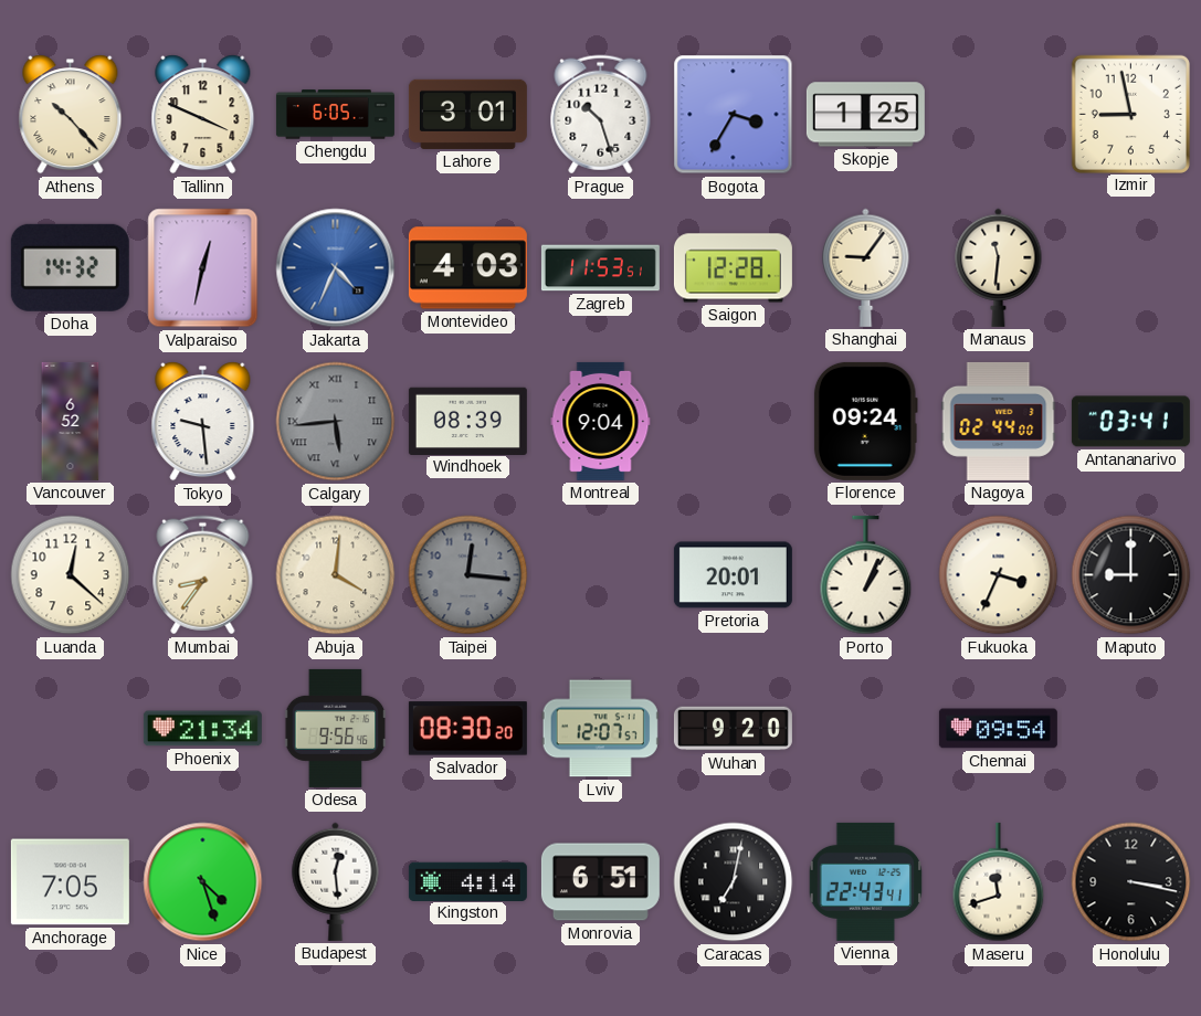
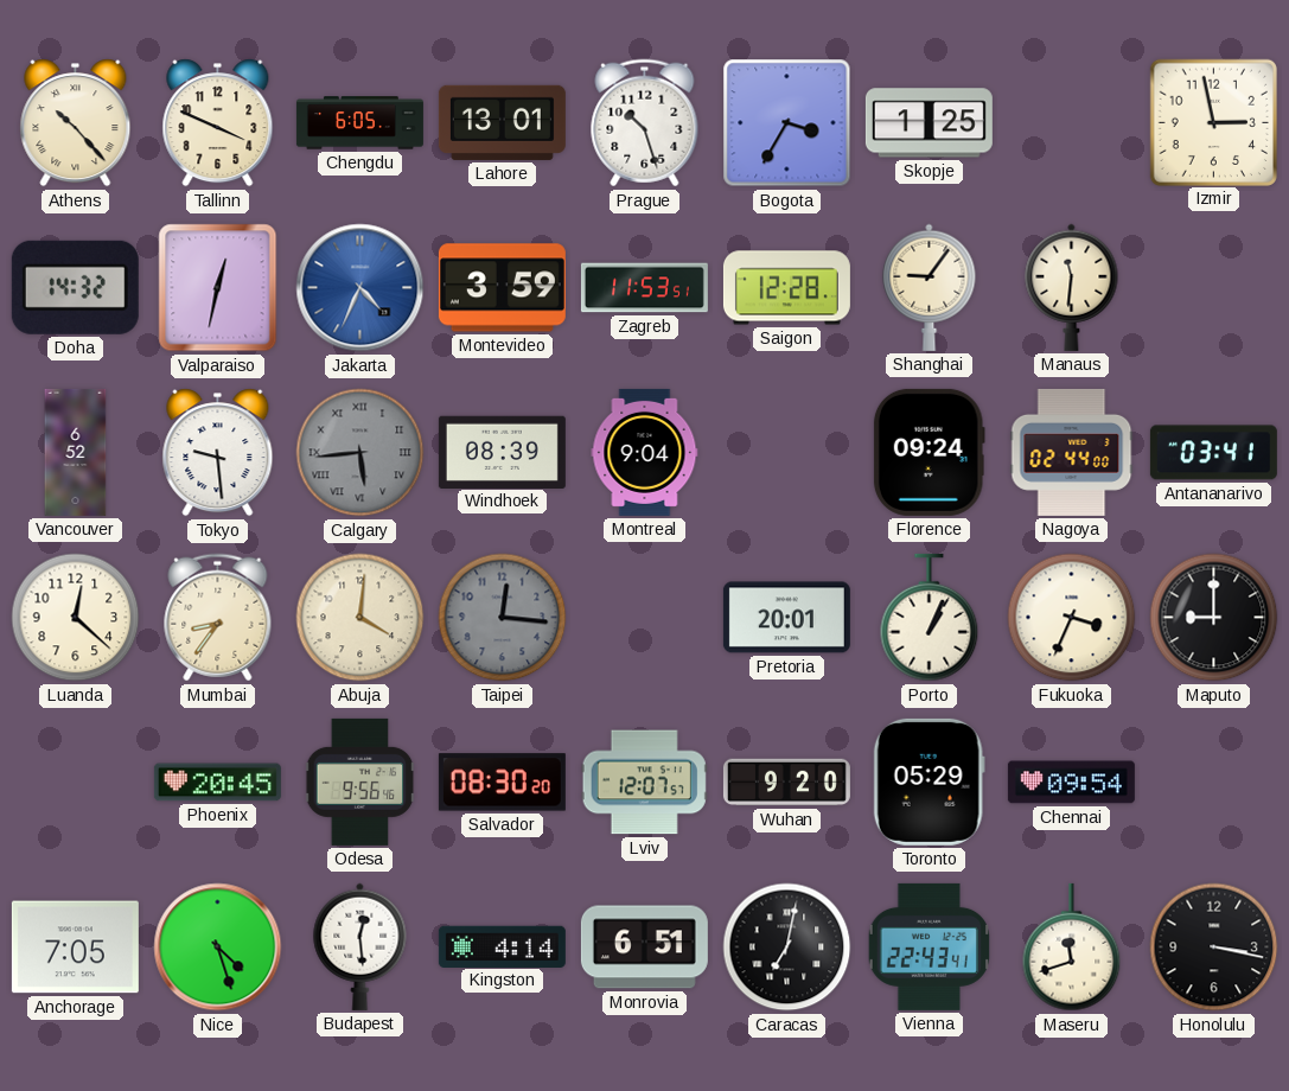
Lahore: 3:01 -> 13:01
Izmir: 8:58 -> 2:58
Montevideo: 4:03 -> 3:59
Phoenix: 21:34 -> 20:45
Toronto: none -> 05:29
